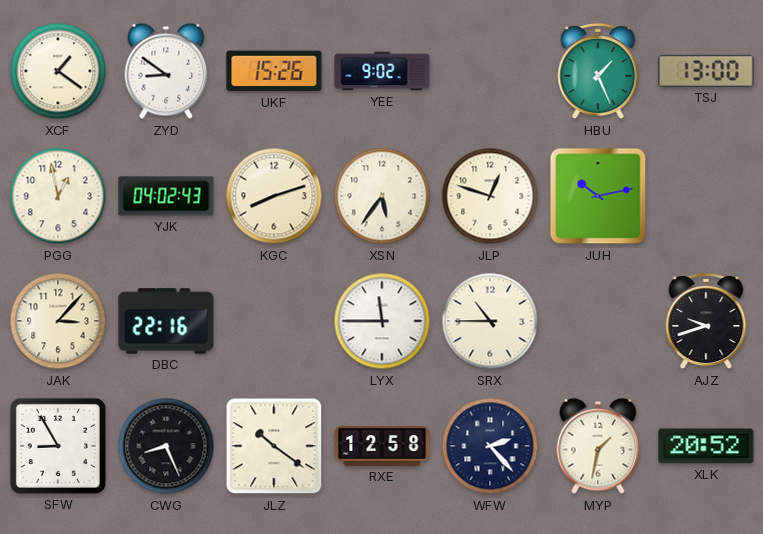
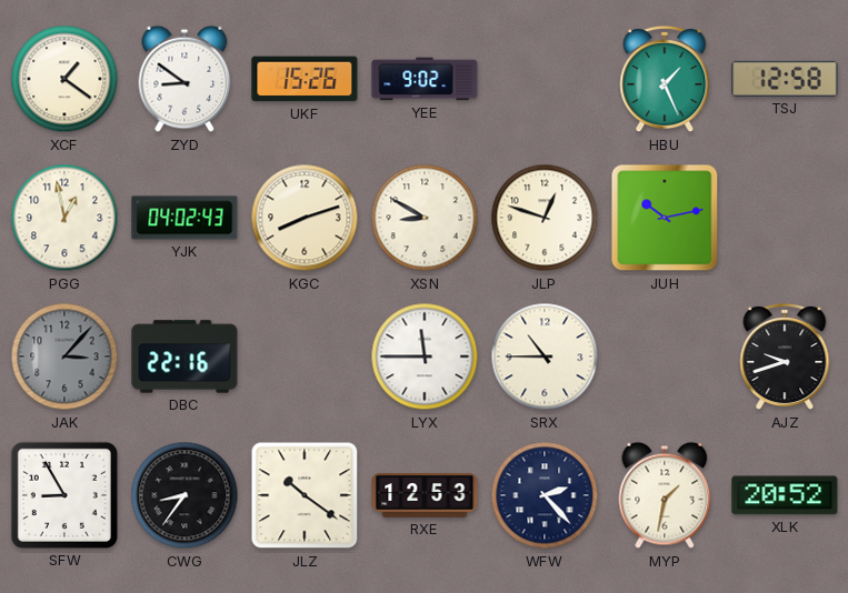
TSJ: 13:00 -> 12:58
XSN: 5:36 -> 8:50
JAK dial: cream -> grey
CWG: 8:26 -> 8:36
RXE: 12:58 -> 12:53
